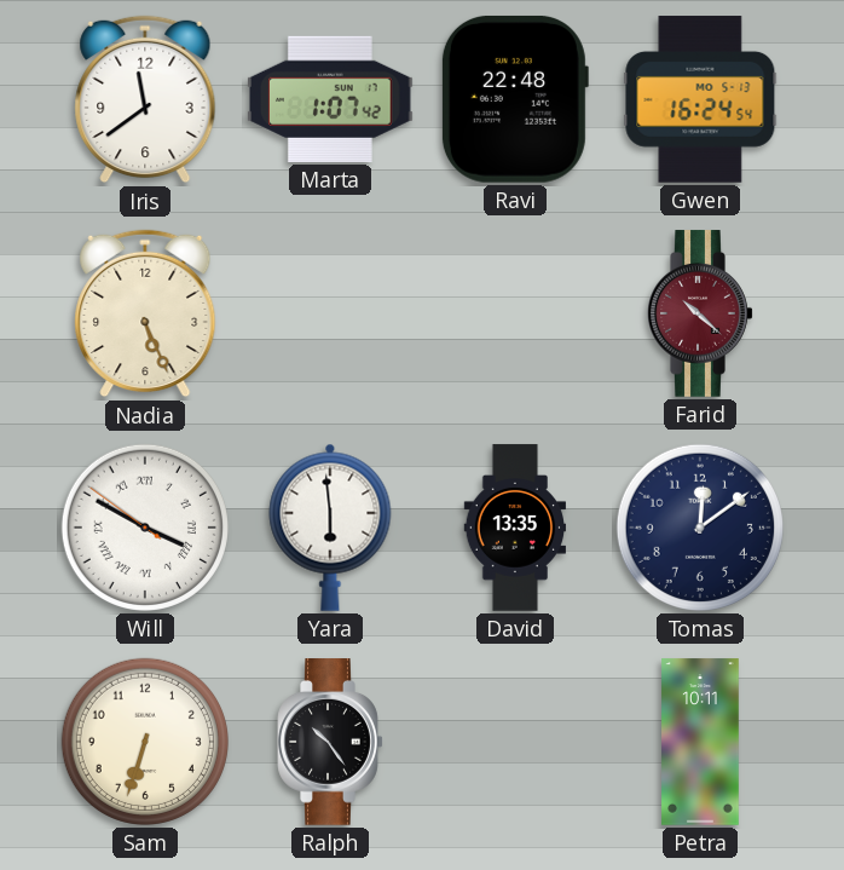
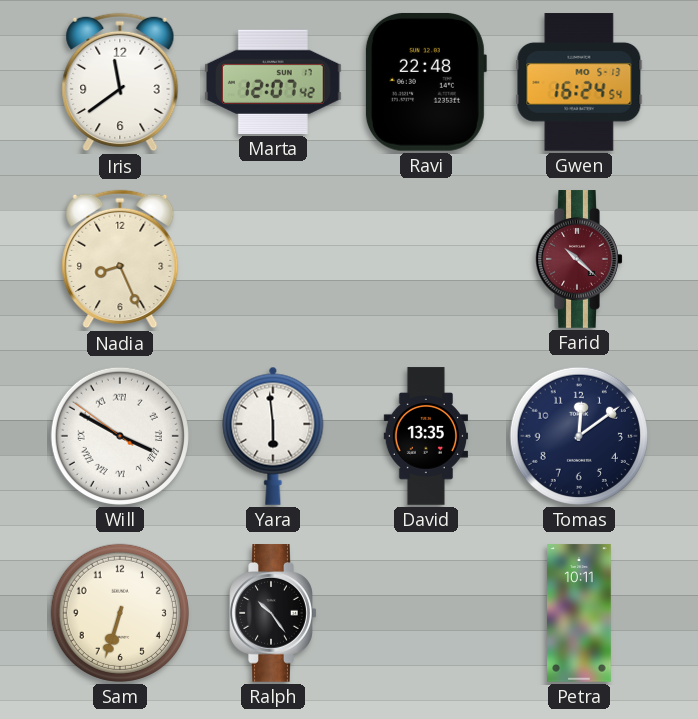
Marta: 1:07 -> 12:07
Nadia: 5:26 -> 8:26
